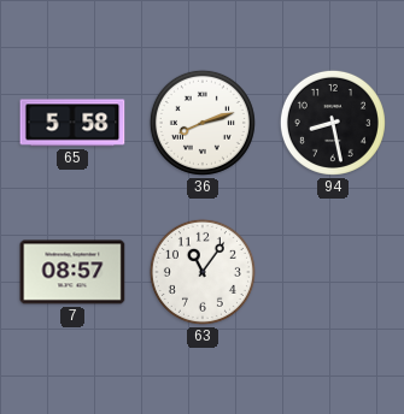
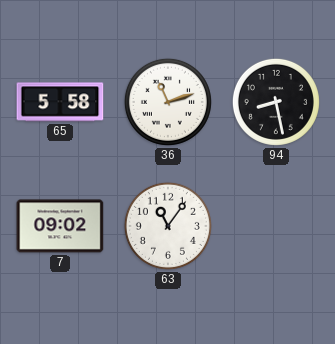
36: 8:12 -> 11:12
7: 08:57 -> 09:02
